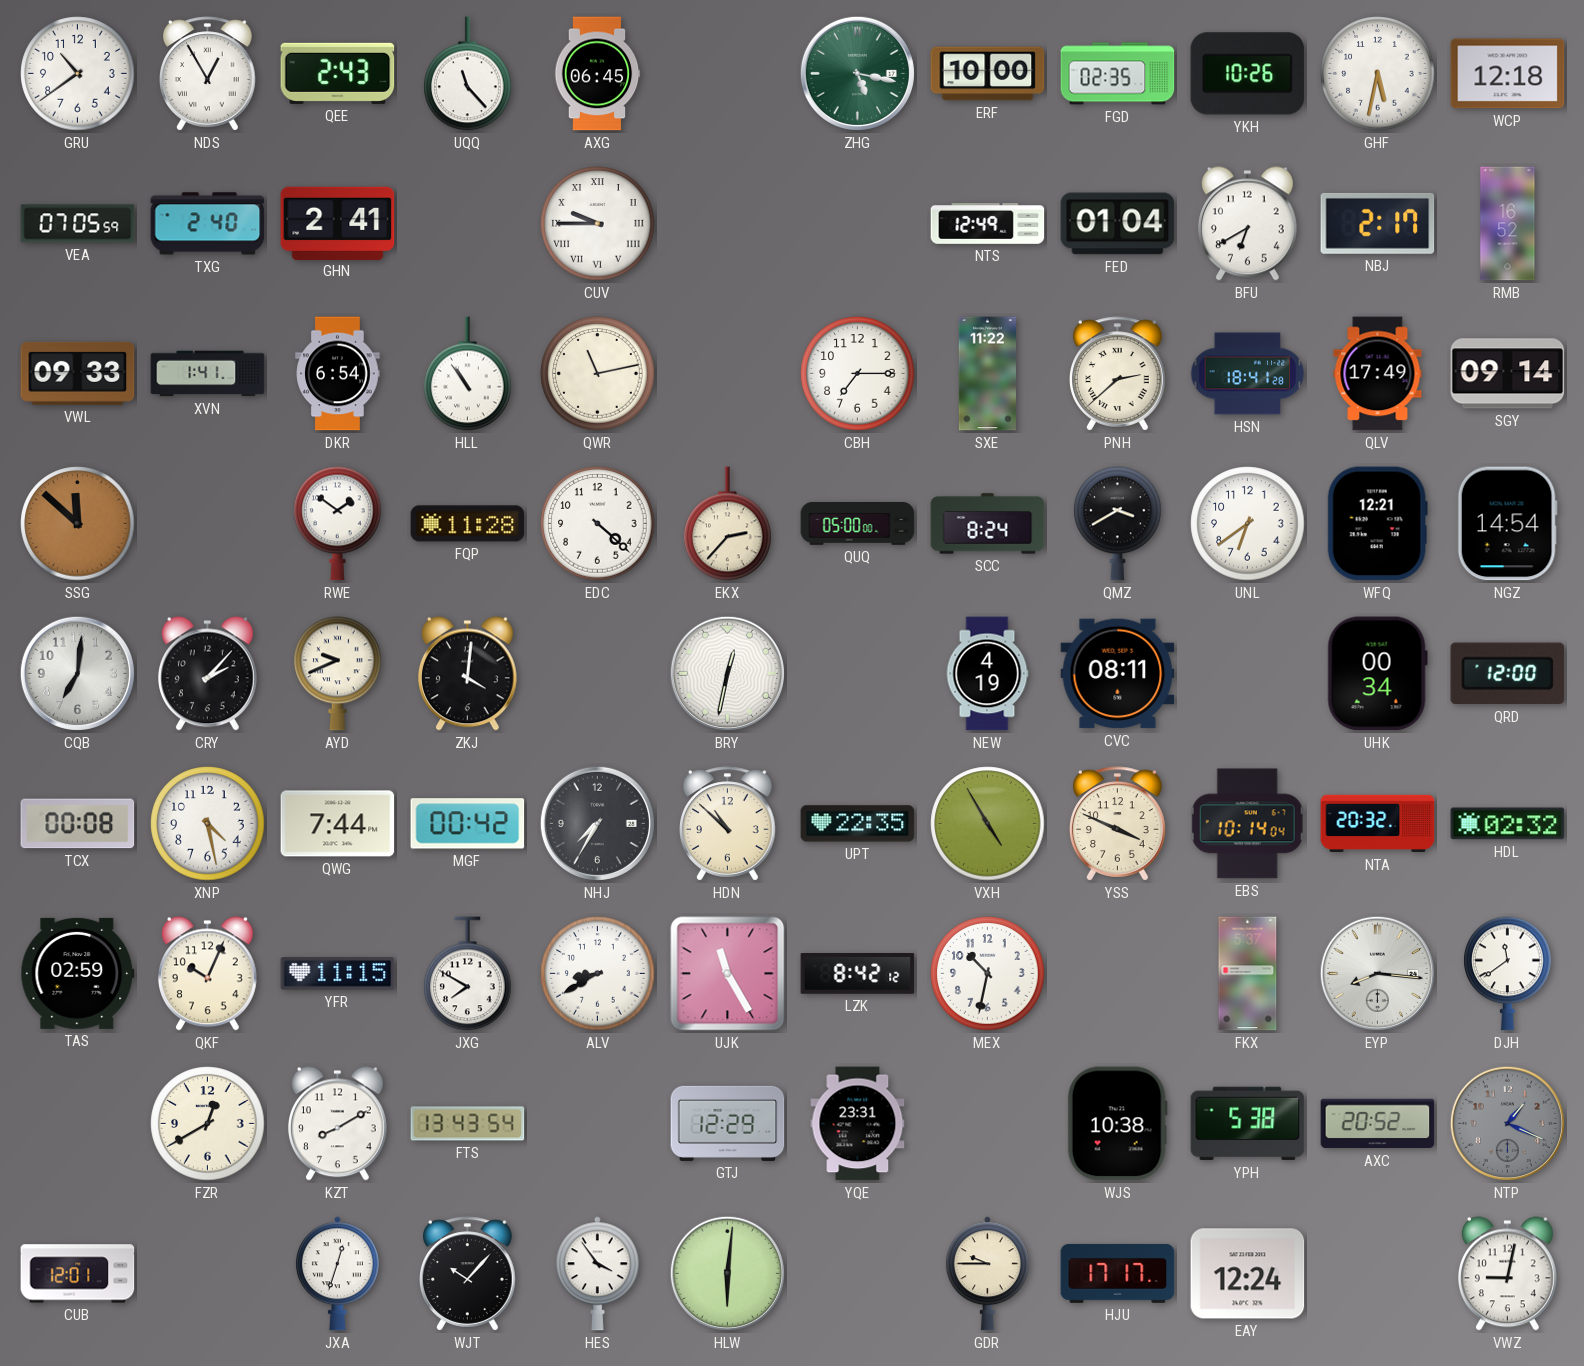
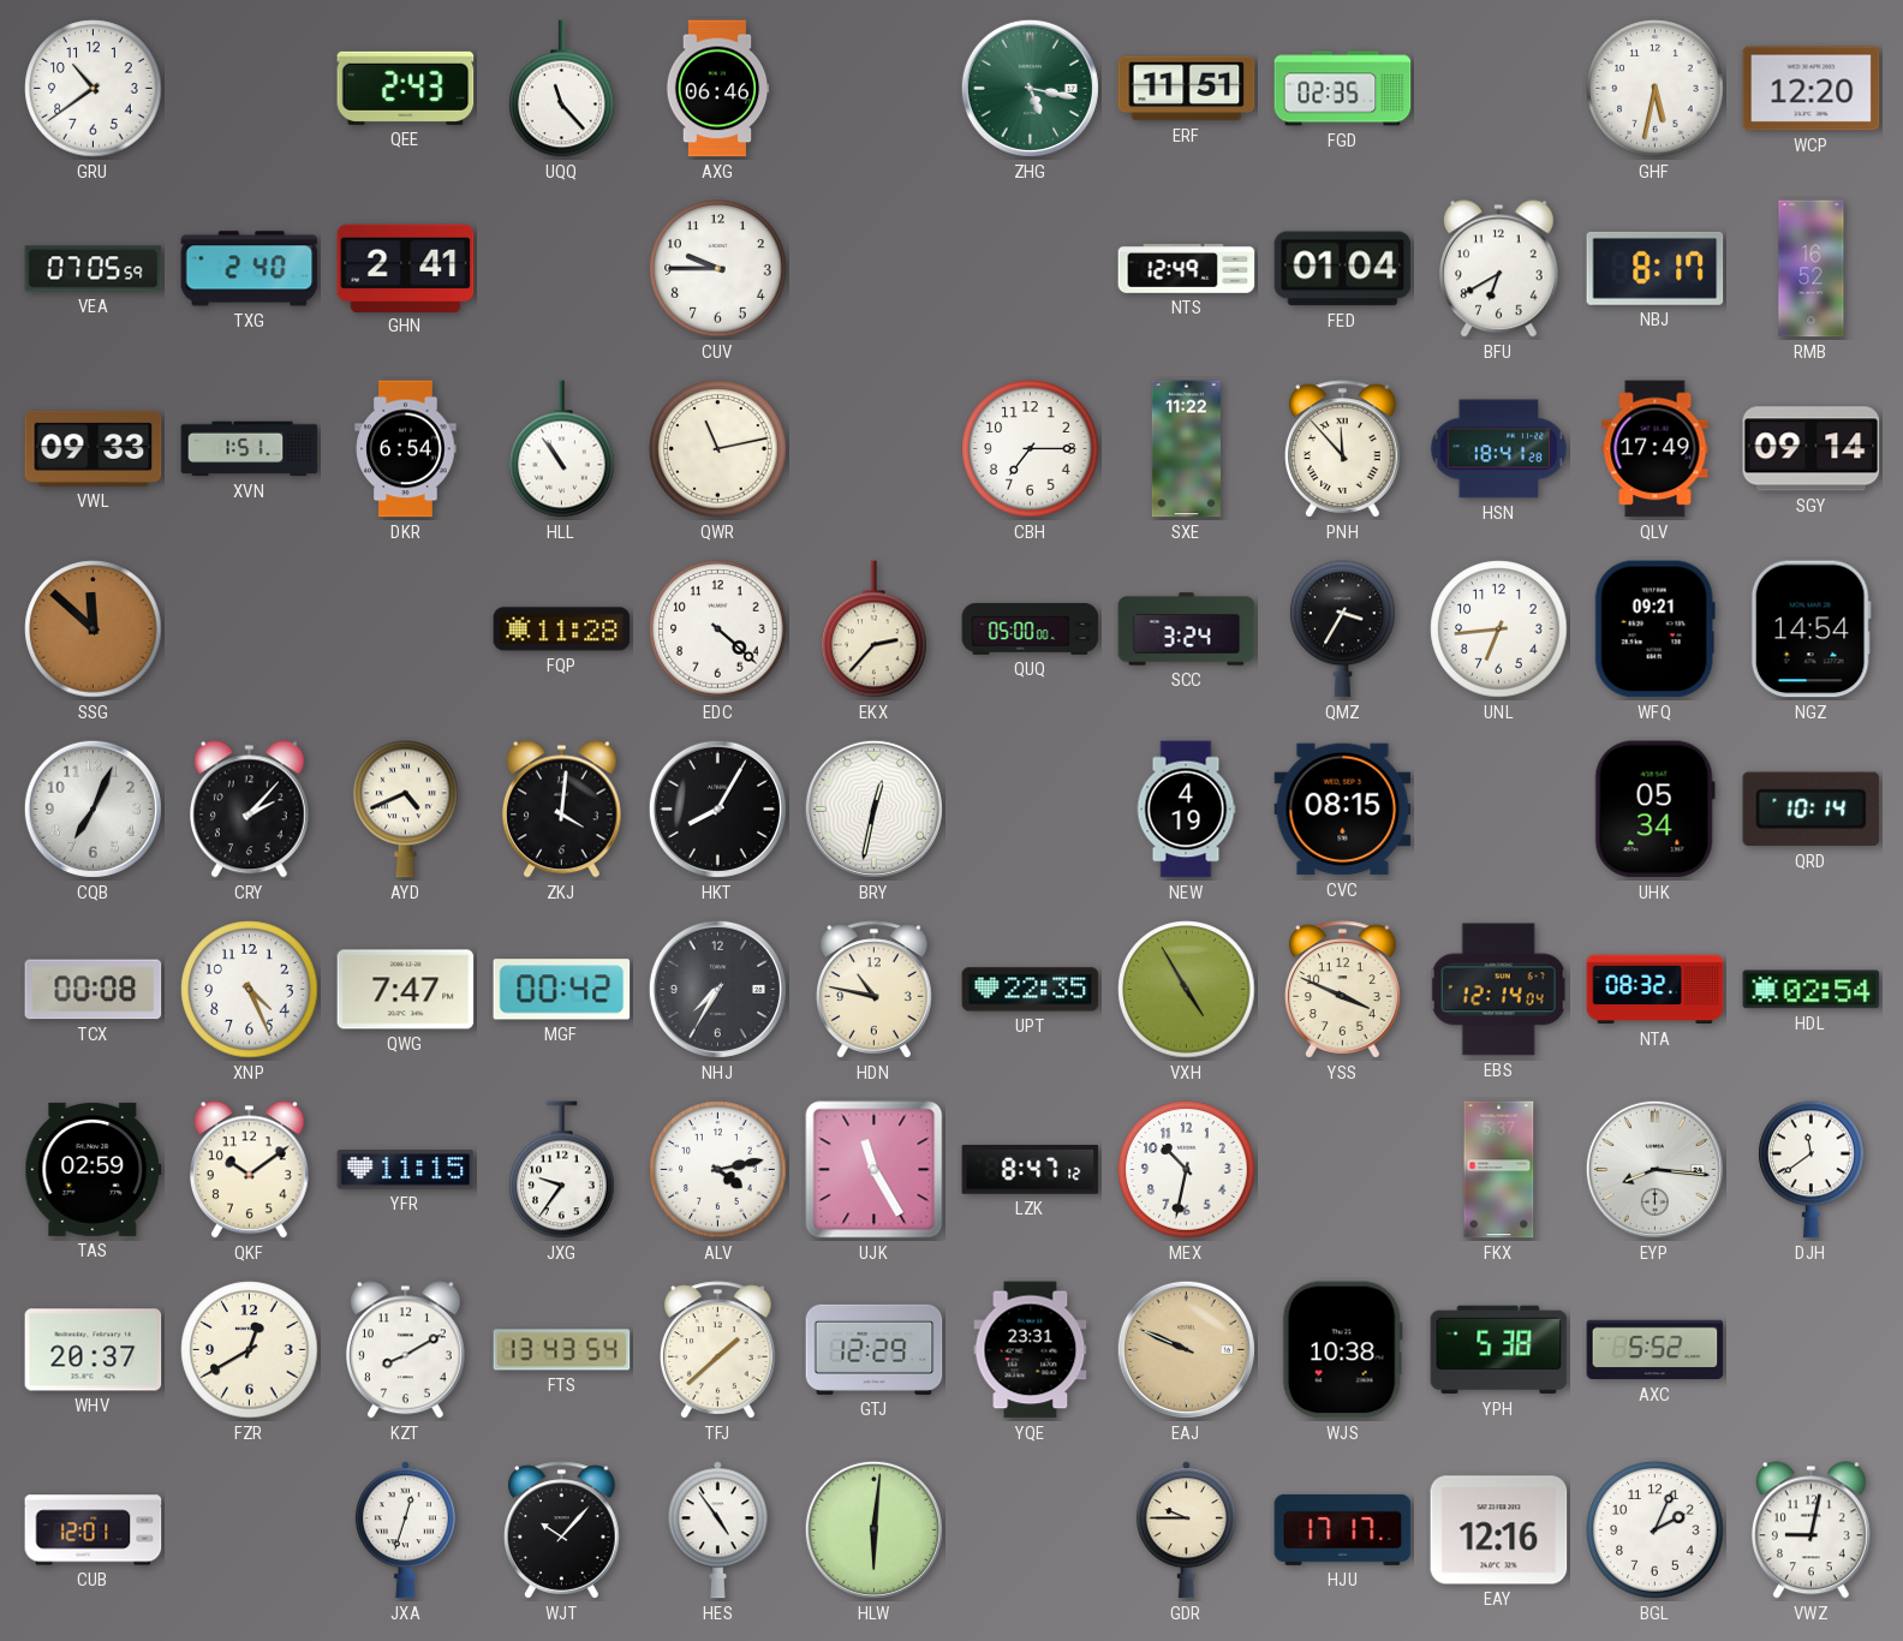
NDS: 12:55 -> none
AXG: 06:45 -> 06:46
ERF: 10:00 -> 11:51
YKH: 10:26 -> none
WCP: 12:18 -> 12:20
CUV numerals: Roman -> Arabic
NBJ: 2:17 -> 8:17
XVN: 1:41 -> 1:51
PNH: 2:38 -> 11:53
RWE: 1:51 -> none
SCC: 8:24 -> 3:24
QMZ: 3:40 -> 3:35
UNL: 6:39 -> 6:44
WFQ: 12:21 -> 09:21
CQB: 7:01 -> 7:04
AYD: 9:41 -> 4:41
HKT: none -> 8:05
CVC: 08:11 -> 08:15
UHK: 00:34 -> 05:34
QRD: 12:00 -> 10:14
XNP: 4:28 -> 4:26
QWG: 7:44 -> 7:47
HDN: 10:52 -> 10:47
EBS: 10:14 -> 12:14
NTA: 20:32 -> 08:32
HDL: 02:32 -> 02:54
QKF: 10:04 -> 10:09
JXG: 7:50 -> 9:36
ALV: 8:40 -> 4:13
LZK: 8:42 -> 8:47
WHV: none -> 20:37
TFJ: none -> 1:38
EAJ: none -> 9:49
AXC: 20:52 -> 5:52
NTP: 1:19 -> none
HES: 3:54 -> 4:54
EAY: 12:24 -> 12:16
BGL: none -> 2:04
